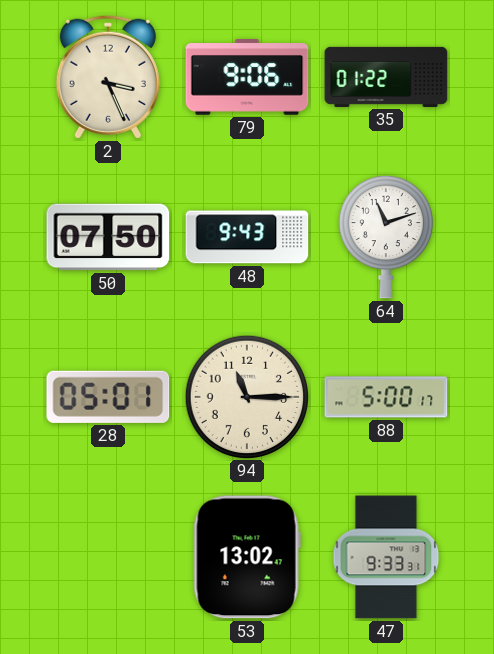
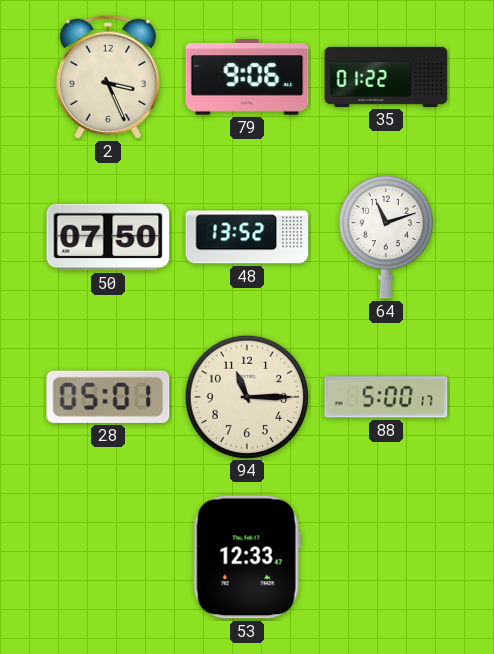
48: 9:43 -> 13:52
53: 13:02 -> 12:33
47: 9:33 -> none
